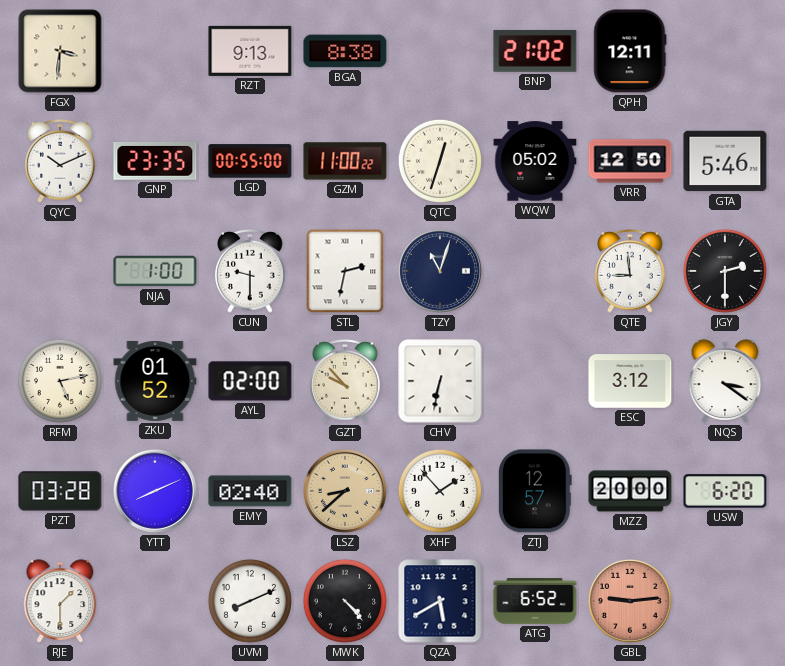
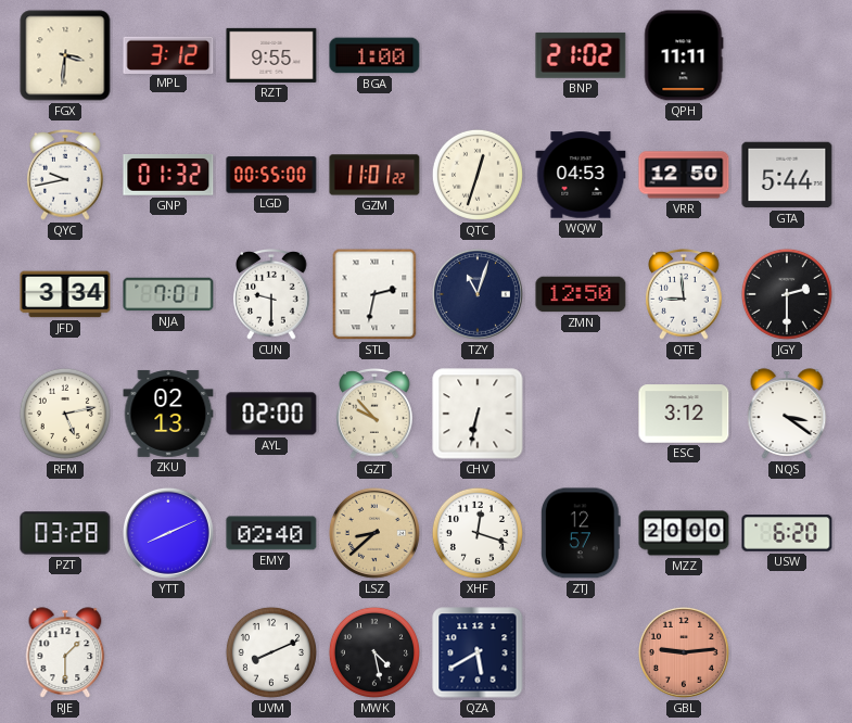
MPL: none -> 3:12
RZT: 9:13 -> 9:55
BGA: 8:38 -> 1:00
QPH: 12:11 -> 11:11
QYC: 10:11 -> 9:43
GNP: 23:35 -> 01:32
GZM: 11:00 -> 11:01
WQW: 05:02 -> 04:53
GTA: 5:46 -> 5:44
JFD: none -> 3:34
NJA: 1:00 -> 7:01
ZMN: none -> 12:50
ZKU: 01:52 -> 02:13
XHF: 1:53 -> 12:18
MWK: 4:23 -> 4:28
ATG: 6:52 -> none
